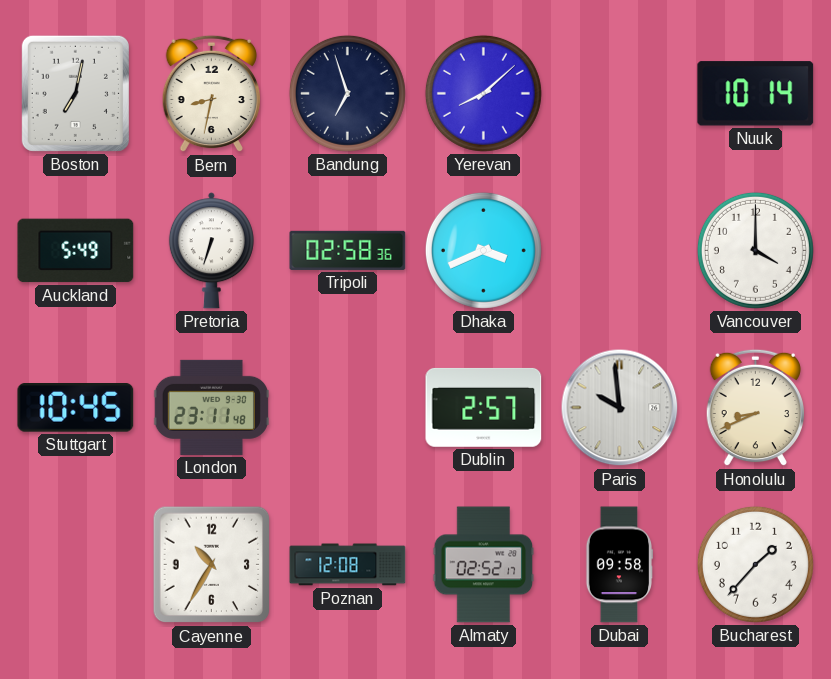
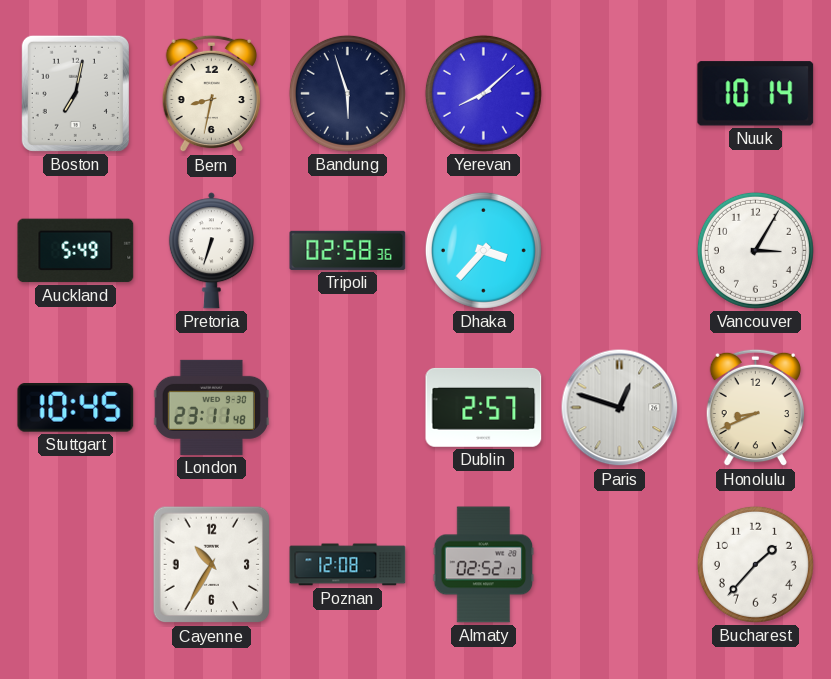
Bandung: 6:57 -> 5:57
Dhaka: 3:41 -> 3:37
Vancouver: 4:00 -> 3:05
Paris: 9:59 -> 12:48
Dubai: 09:58 -> none
